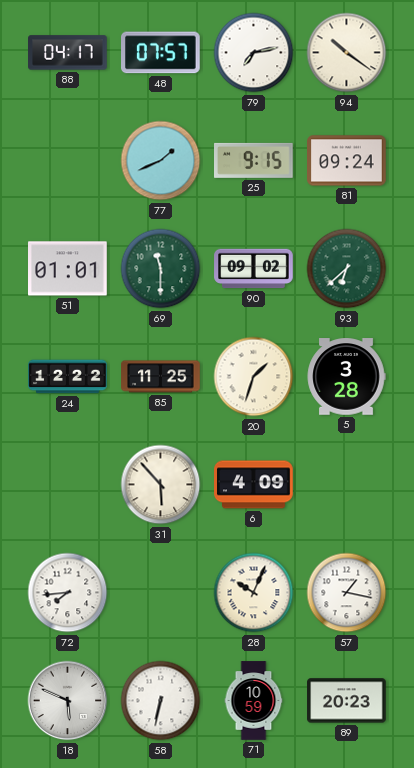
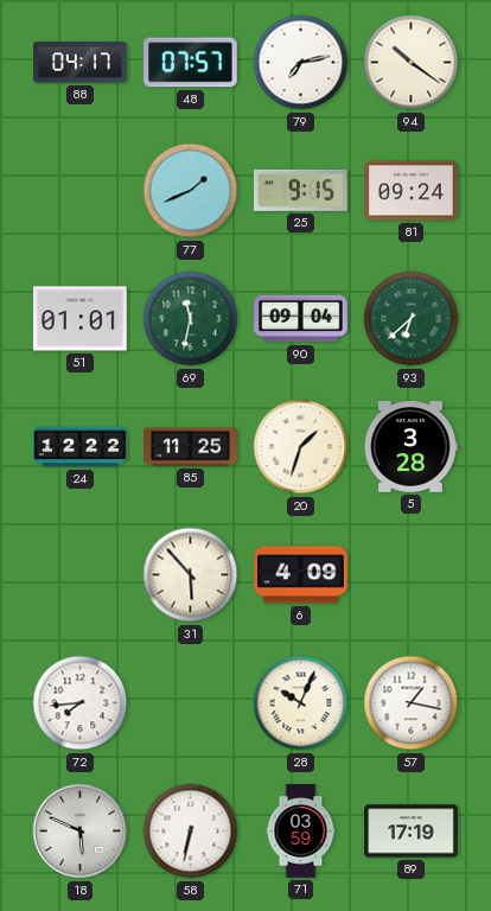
69: 11:30 -> 11:32
90: 09:02 -> 09:04
71: 10:59 -> 03:59
89: 20:23 -> 17:19
